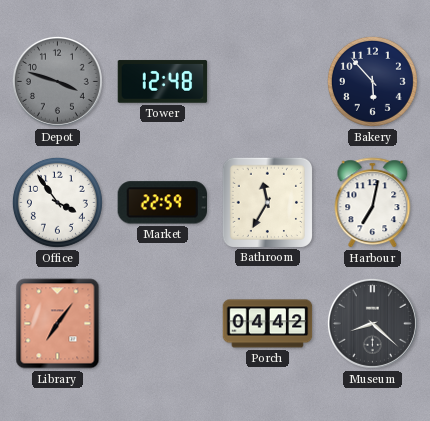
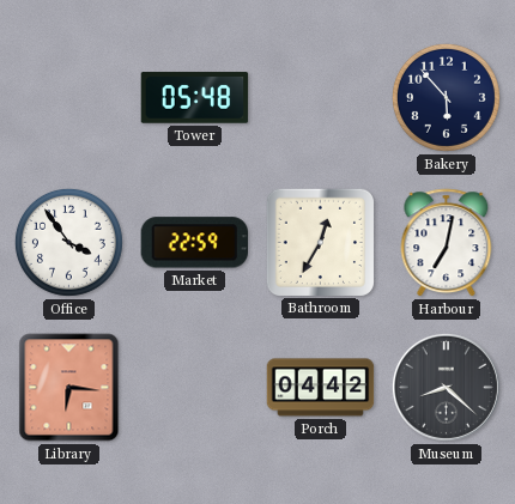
Depot: 3:48 -> none
Tower: 12:48 -> 05:48
Bathroom: 11:35 -> 12:35
Library: 7:06 -> 6:16
